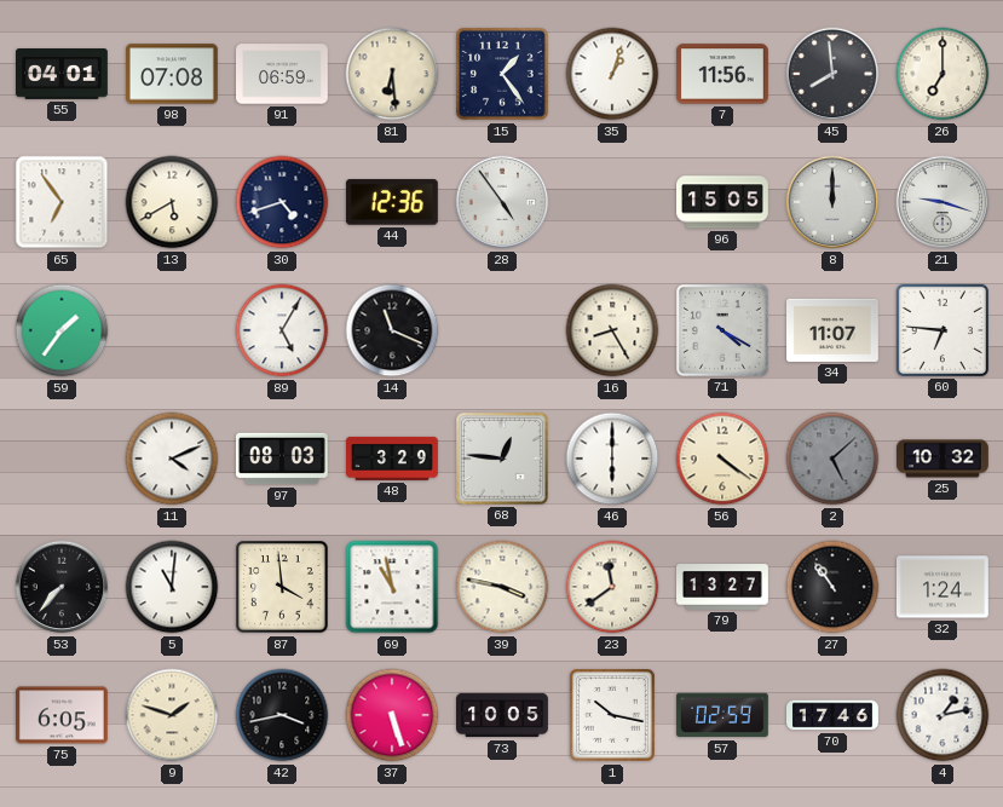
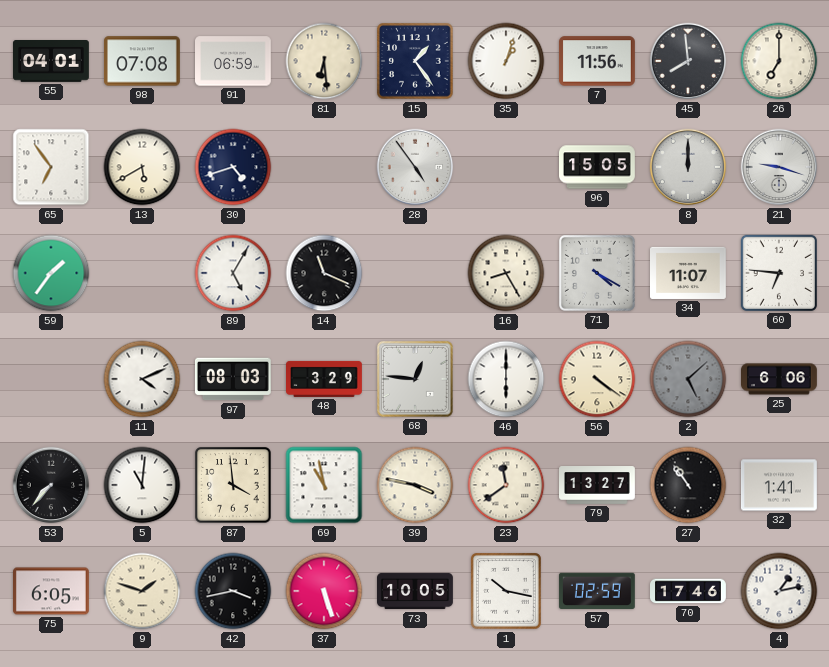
44: 12:36 -> none
25: 10:32 -> 6:06
32: 1:24 -> 1:41
